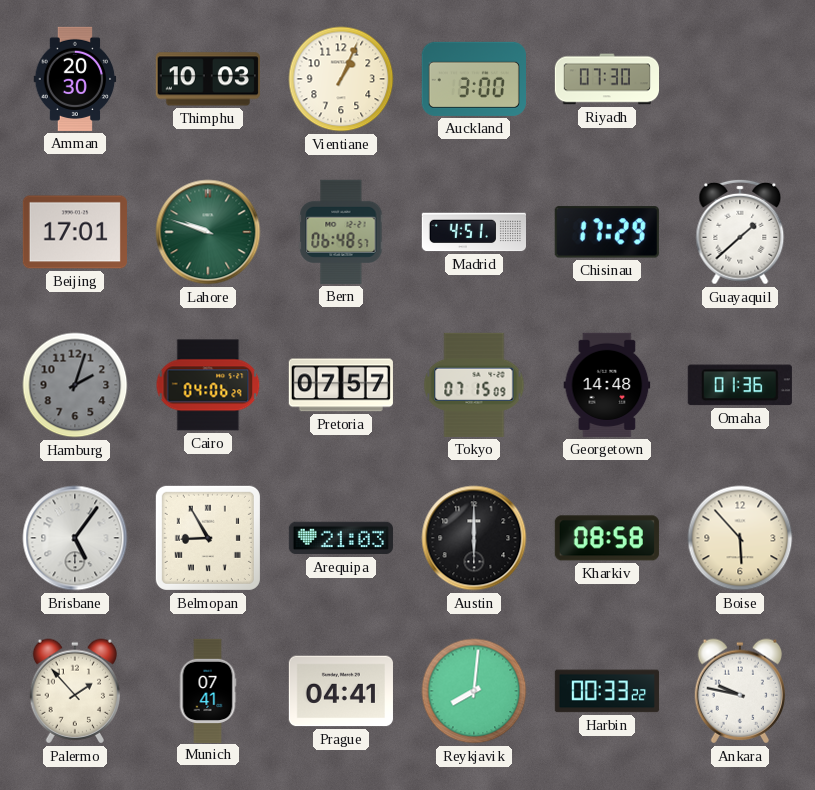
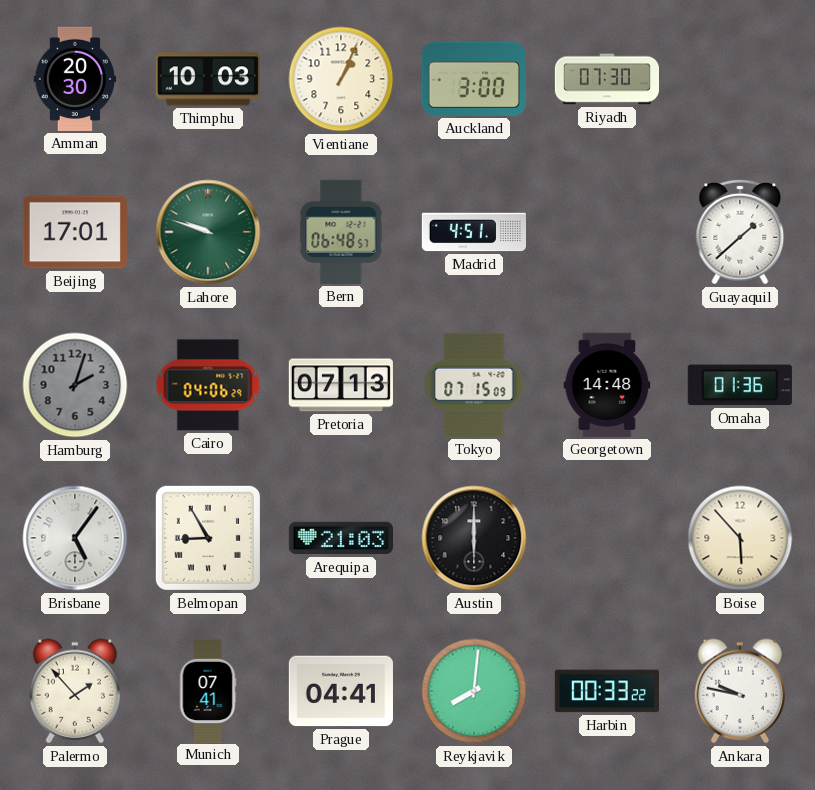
Chisinau: 17:29 -> none
Pretoria: 07:57 -> 07:13
Kharkiv: 08:58 -> none
